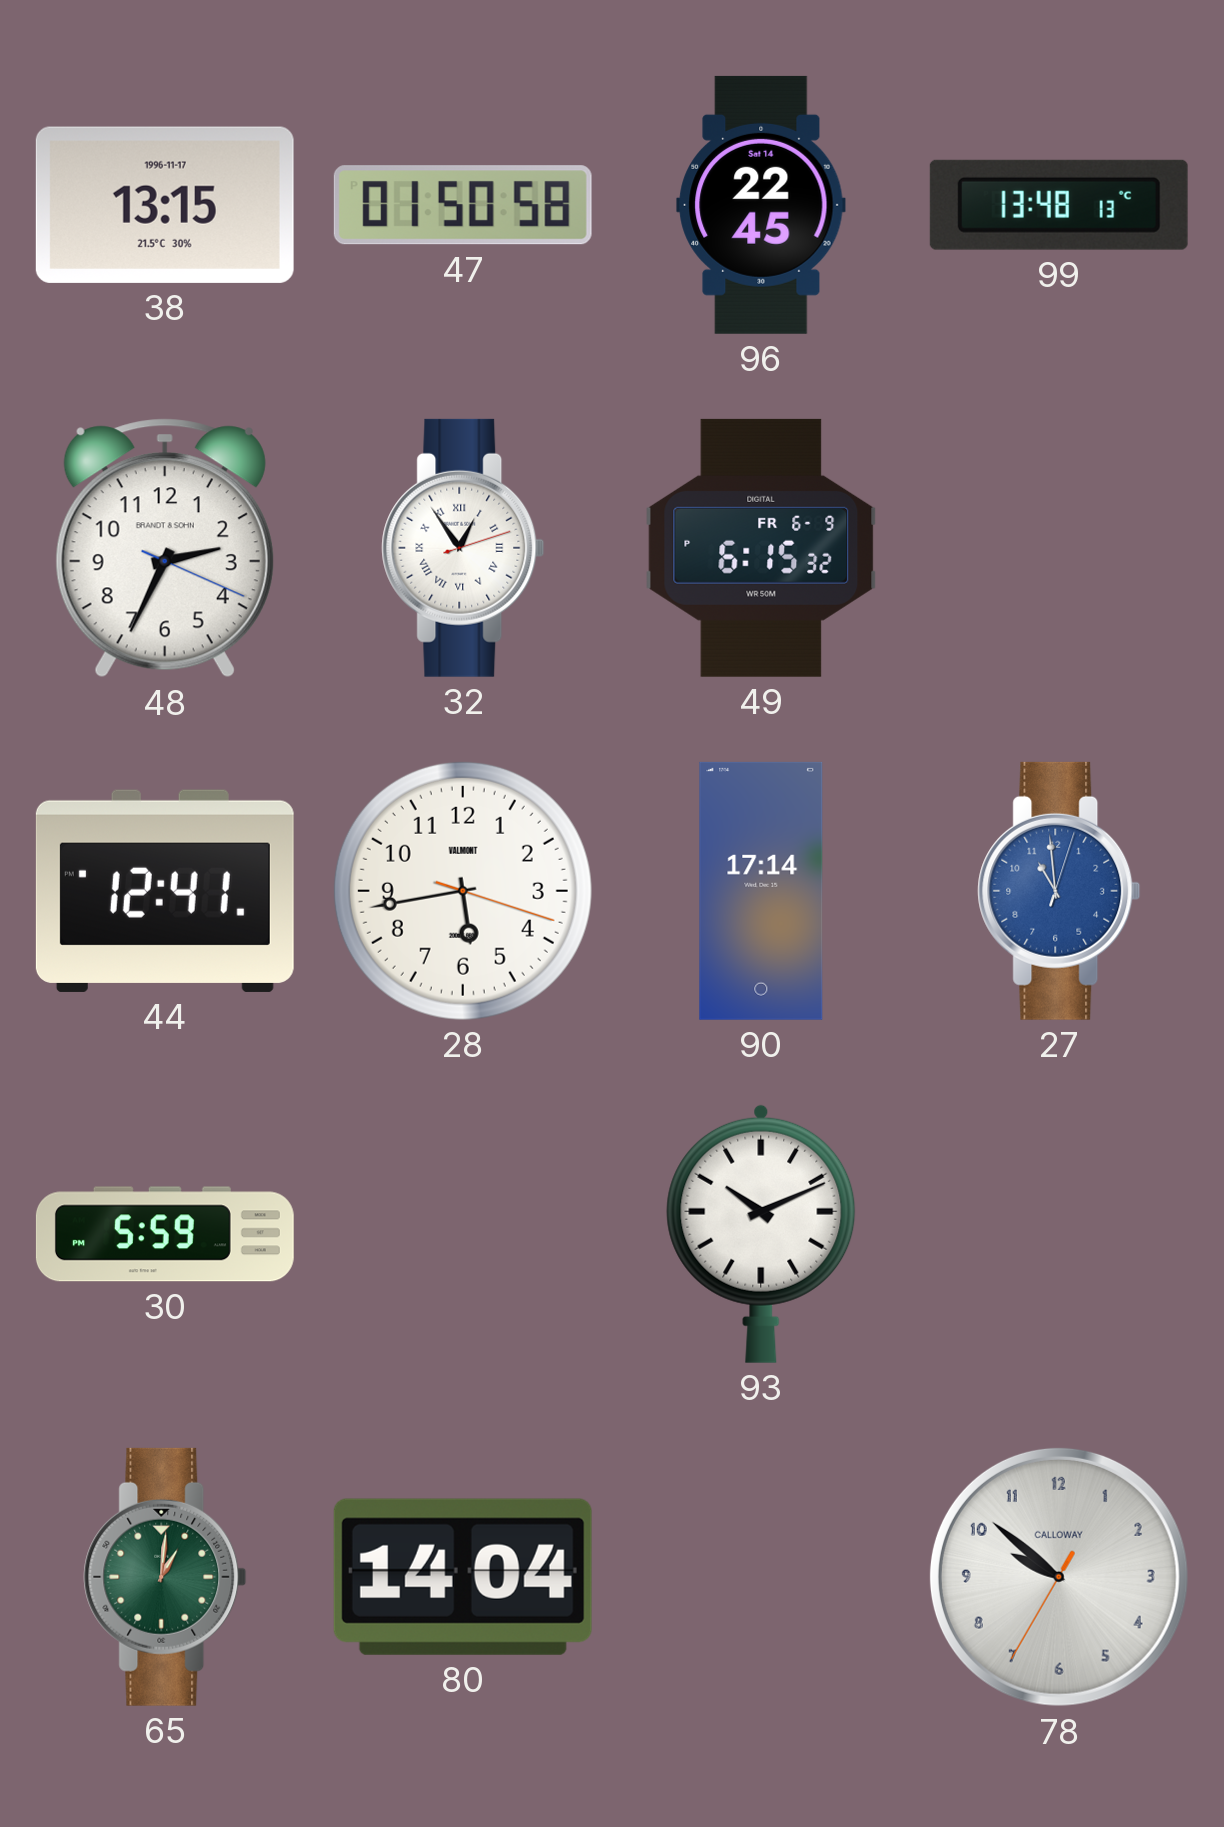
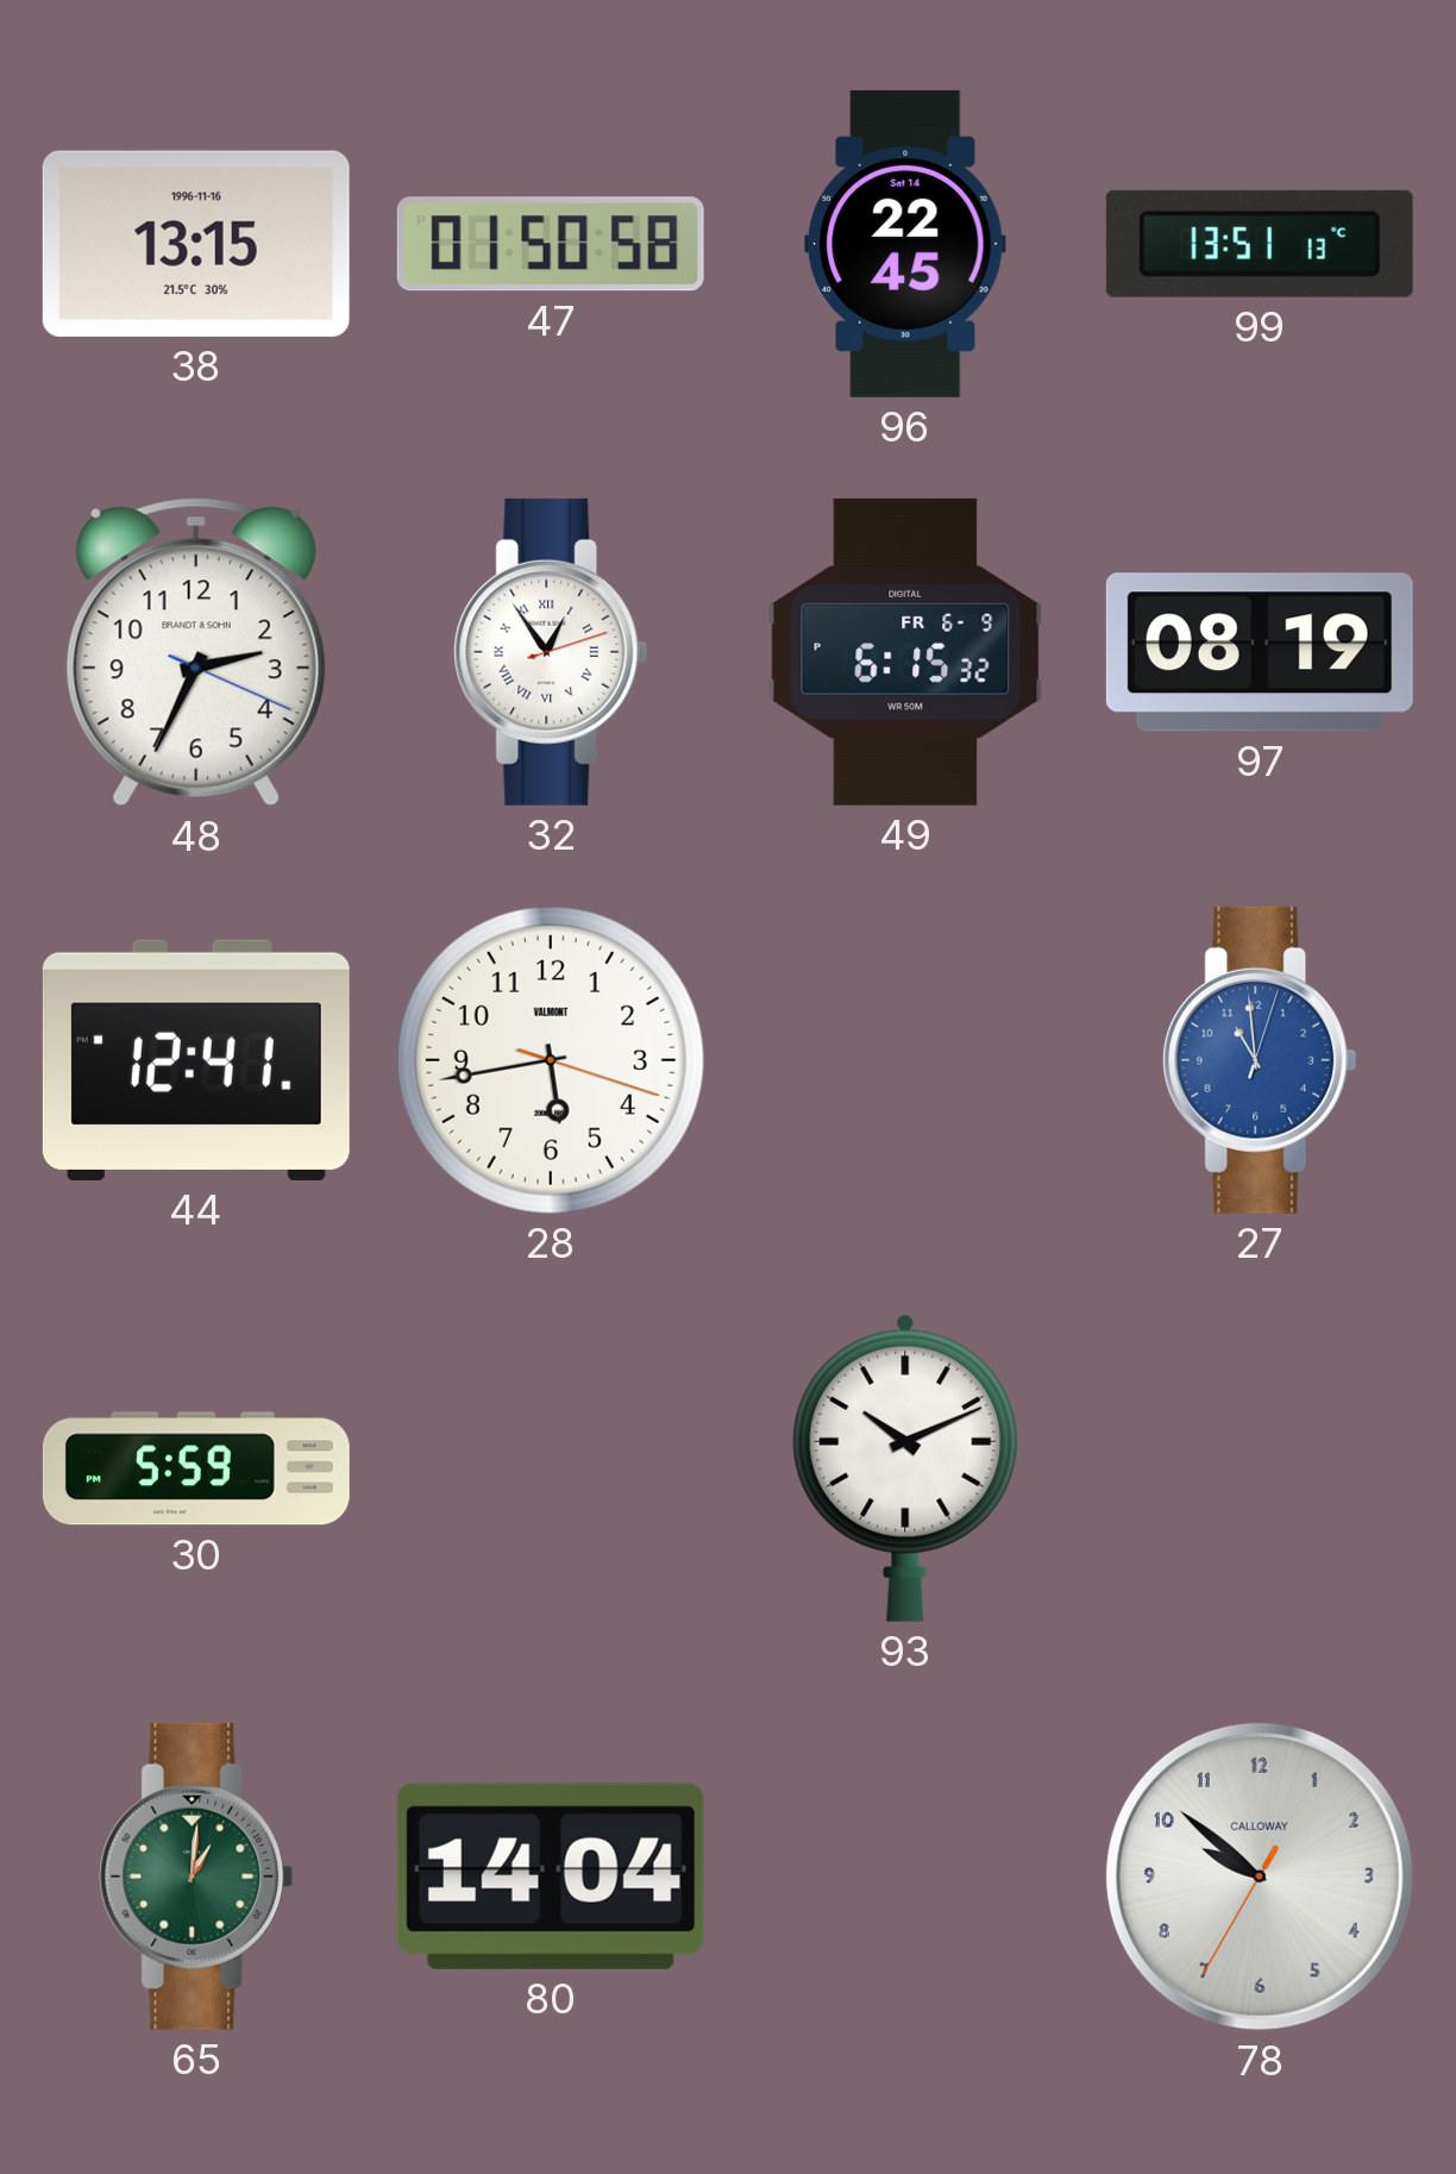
38 date: 1996-11-17 -> 1996-11-16
99: 13:48 -> 13:51
97: none -> 08:19
90: 17:14 -> none
